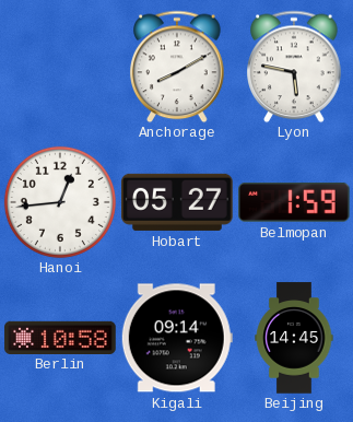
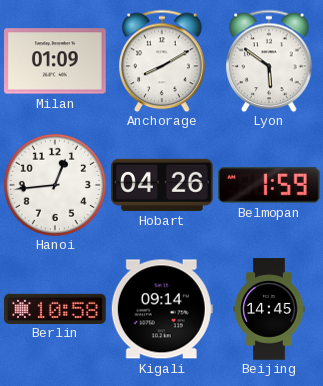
Milan: none -> 01:09
Lyon: 5:47 -> 5:51
Hobart: 05:27 -> 04:26
